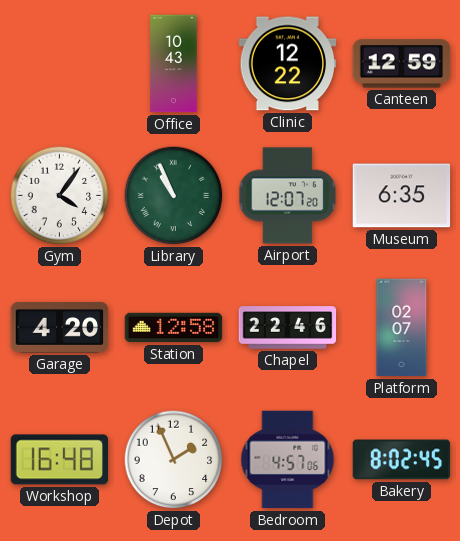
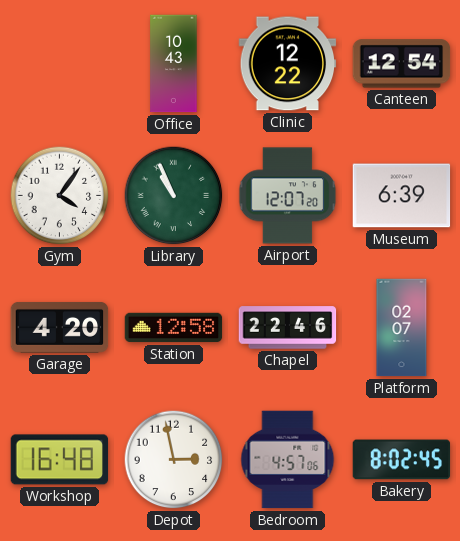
Canteen: 12:59 -> 12:54
Museum: 6:35 -> 6:39
Depot: 1:56 -> 2:58
